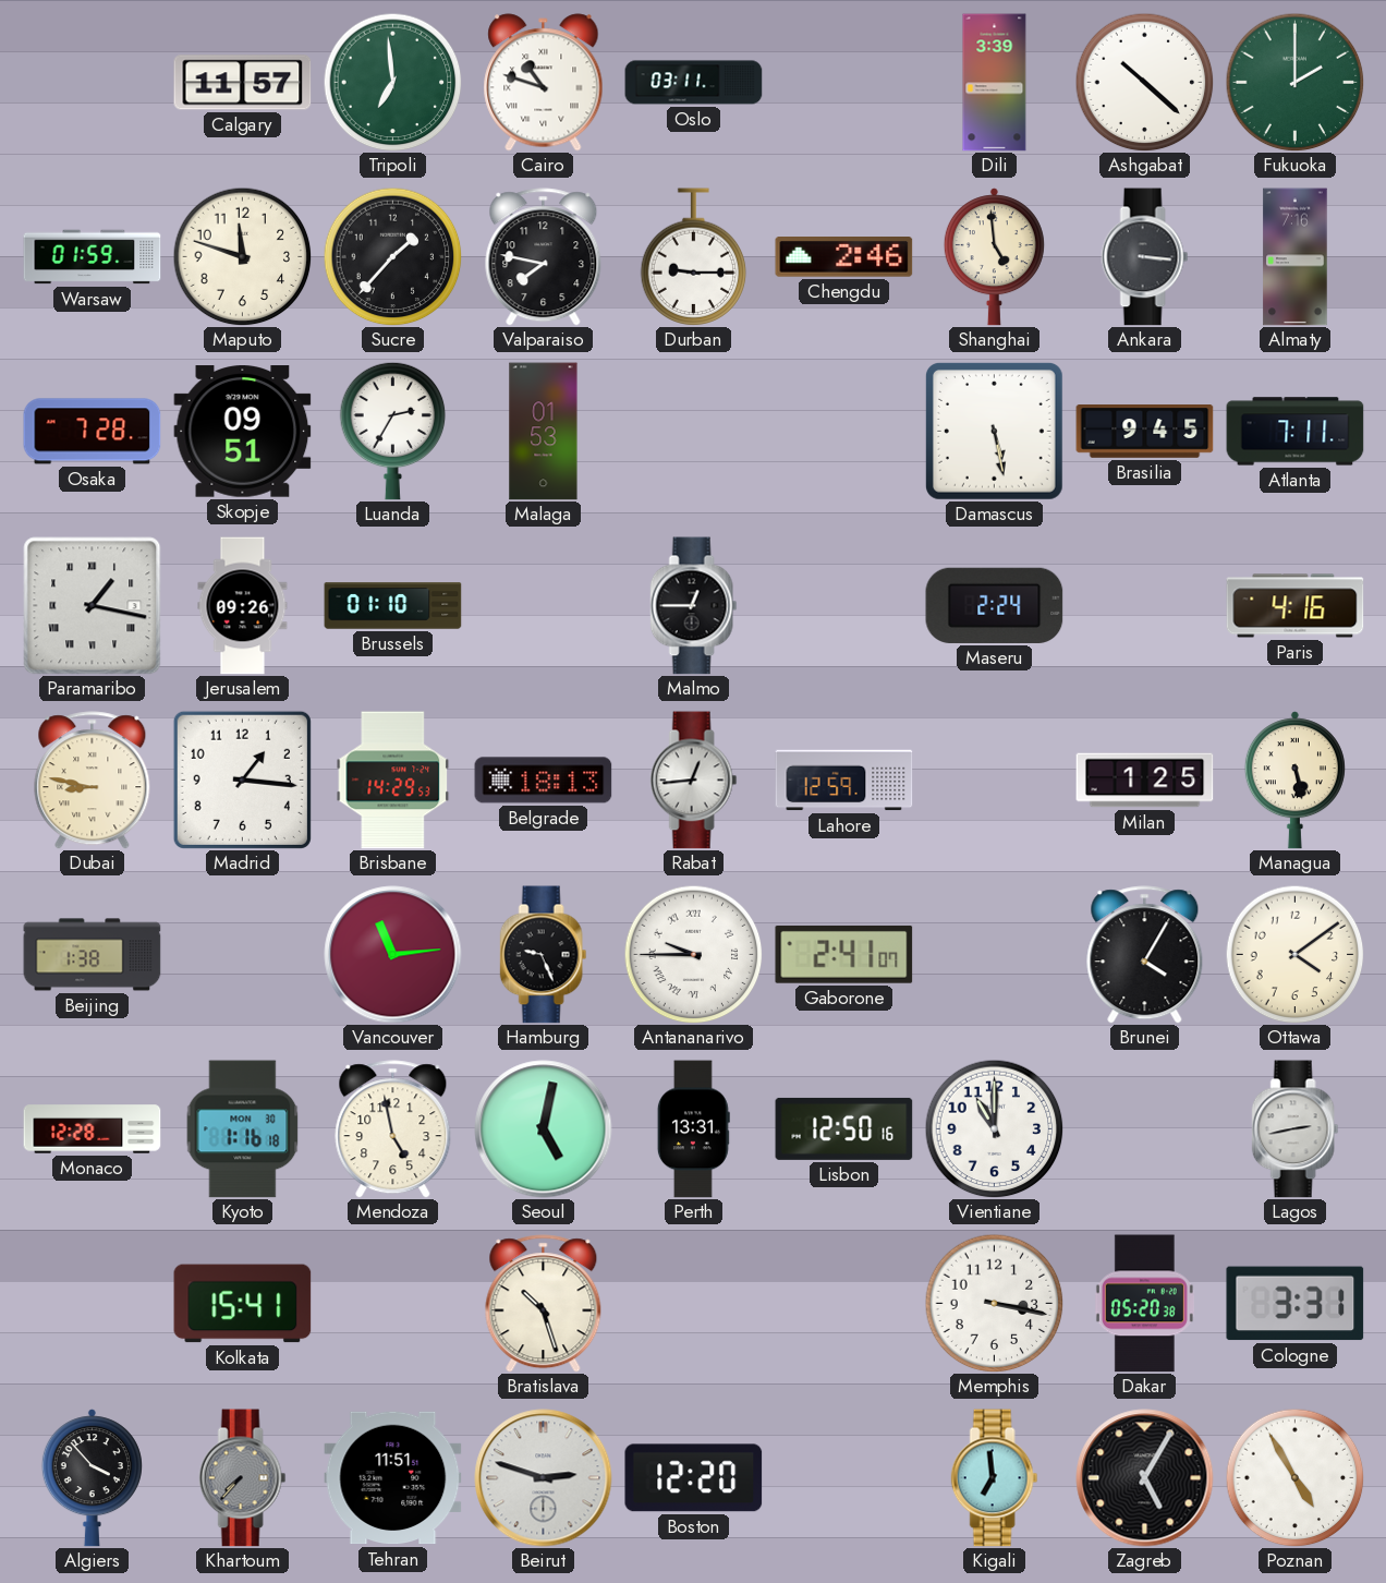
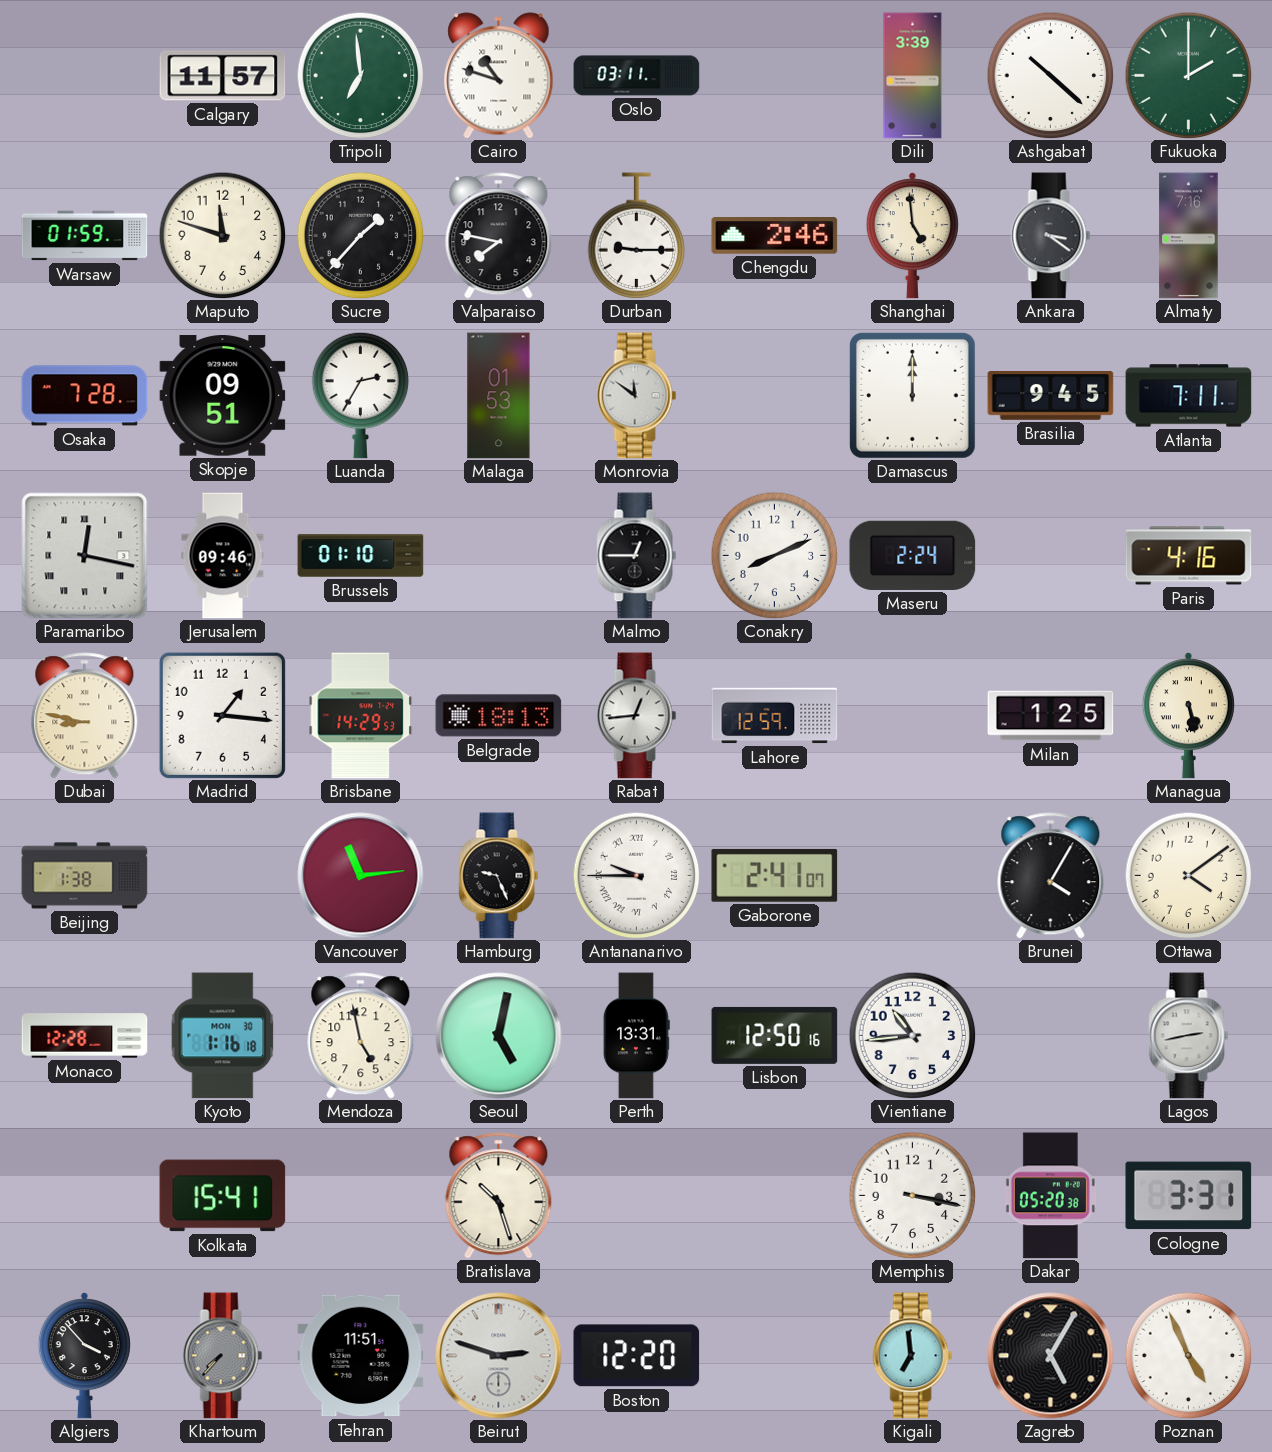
Ankara: 3:16 -> 3:21
Monrovia: none -> 11:51
Damascus: 5:28 -> 12:00
Paramaribo: 1:17 -> 12:17
Jerusalem: 09:26 -> 09:46
Conakry: none -> 8:11
Vientiane: 11:00 -> 10:44
Poznan: 4:55 -> 4:56
